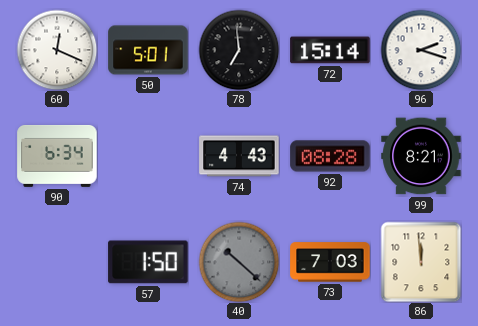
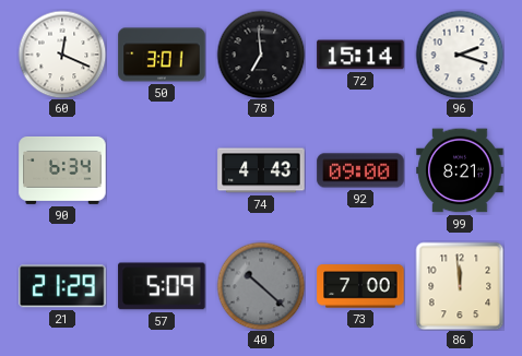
50: 5:01 -> 3:01
92: 08:28 -> 09:00
21: none -> 21:29
57: 1:50 -> 5:09
73: 7:03 -> 7:00
